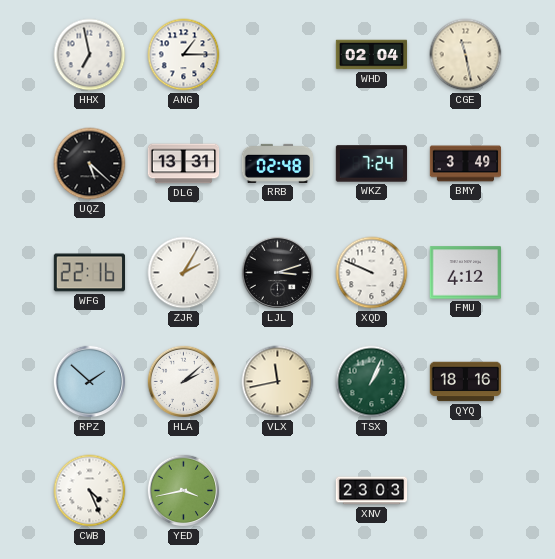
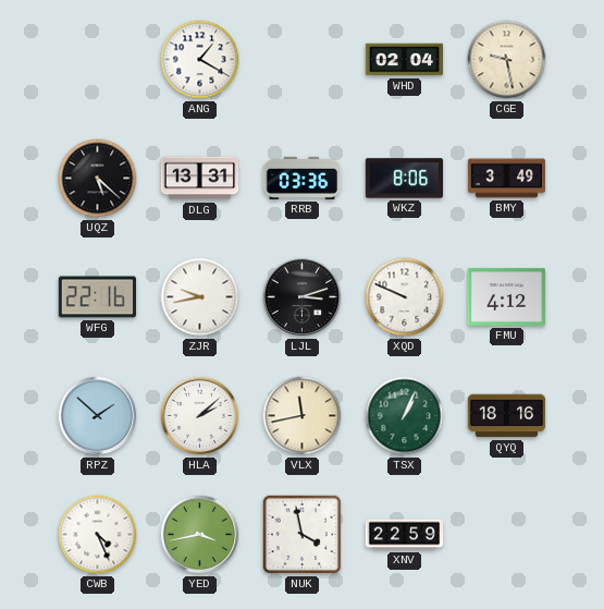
HHX: 6:58 -> none
ANG: 1:15 -> 1:20
CGE: 11:28 -> 9:28
RRB: 02:48 -> 03:36
WKZ: 7:24 -> 8:06
ZJR: 2:05 -> 9:43
NUK: none -> 3:58
XNV: 23:03 -> 22:59
